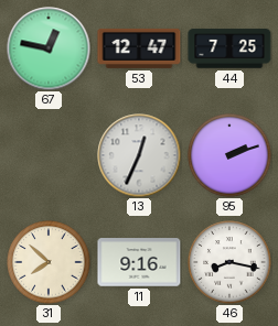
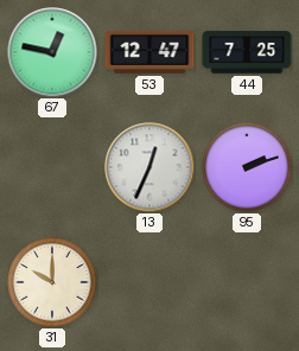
31: 7:52 -> 10:00
11: 9:16 -> none
46: 8:17 -> none
